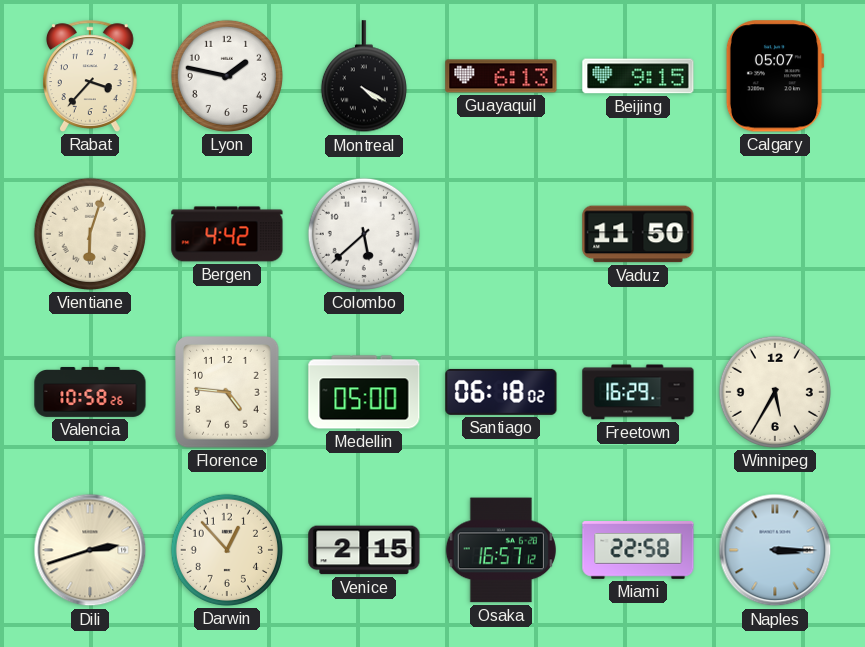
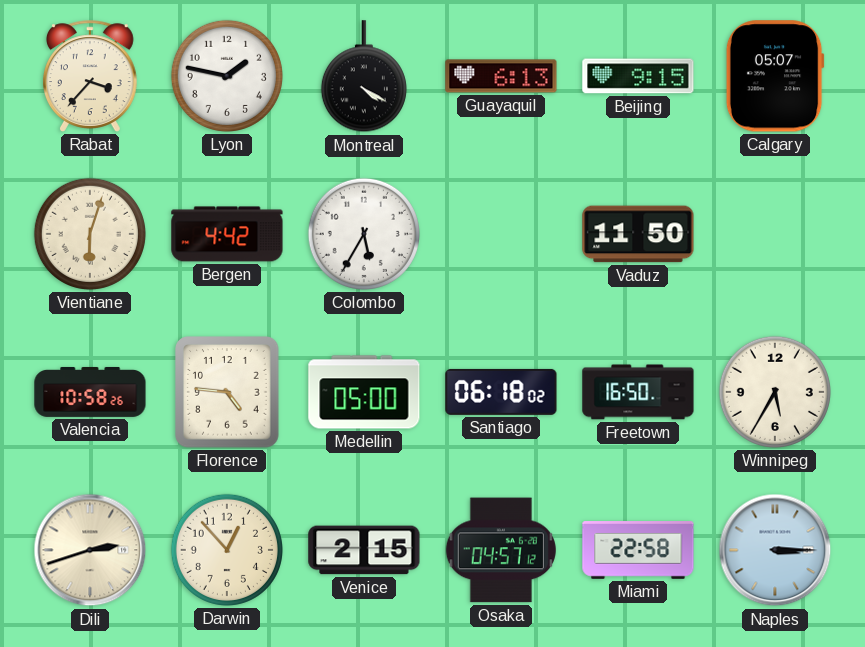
Colombo: 5:38 -> 5:35
Freetown: 16:29 -> 16:50
Osaka: 16:57 -> 04:57
